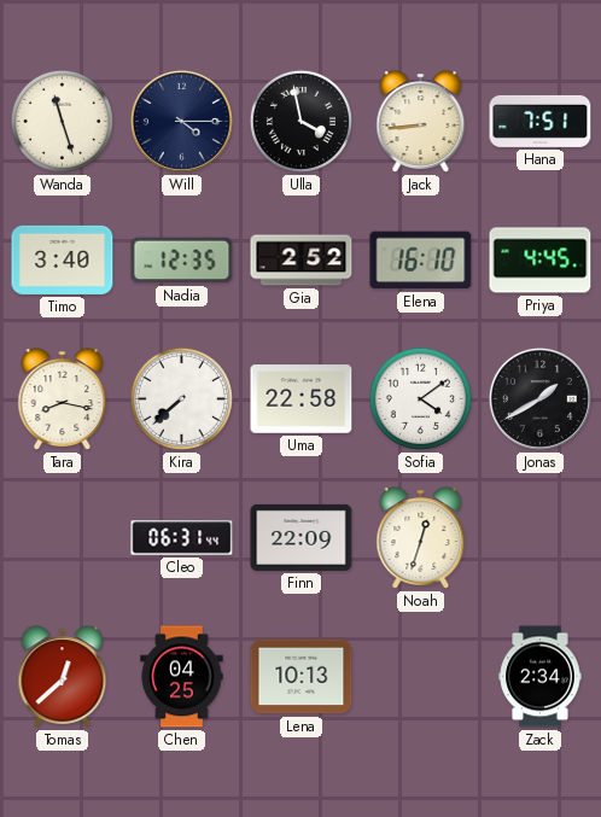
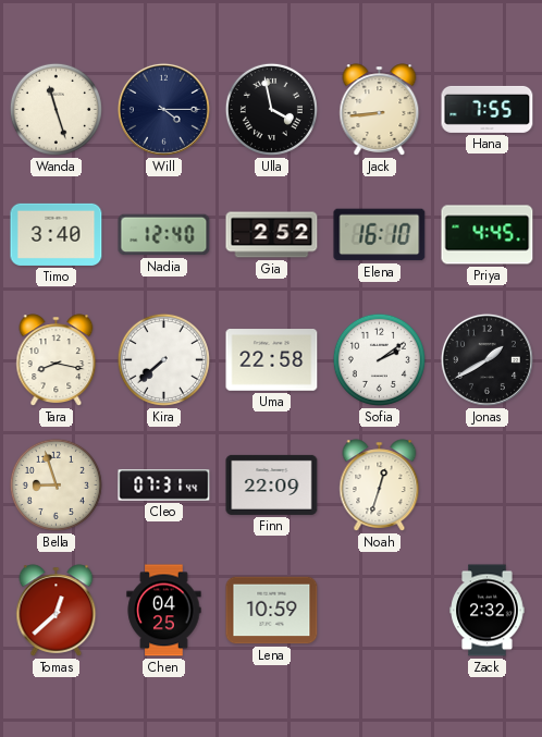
Hana: 7:51 -> 7:55
Nadia: 12:35 -> 12:40
Sofia: 4:09 -> 2:09
Bella: none -> 8:57
Cleo: 06:31 -> 07:31
Lena: 10:13 -> 10:59
Zack: 2:34 -> 2:32
